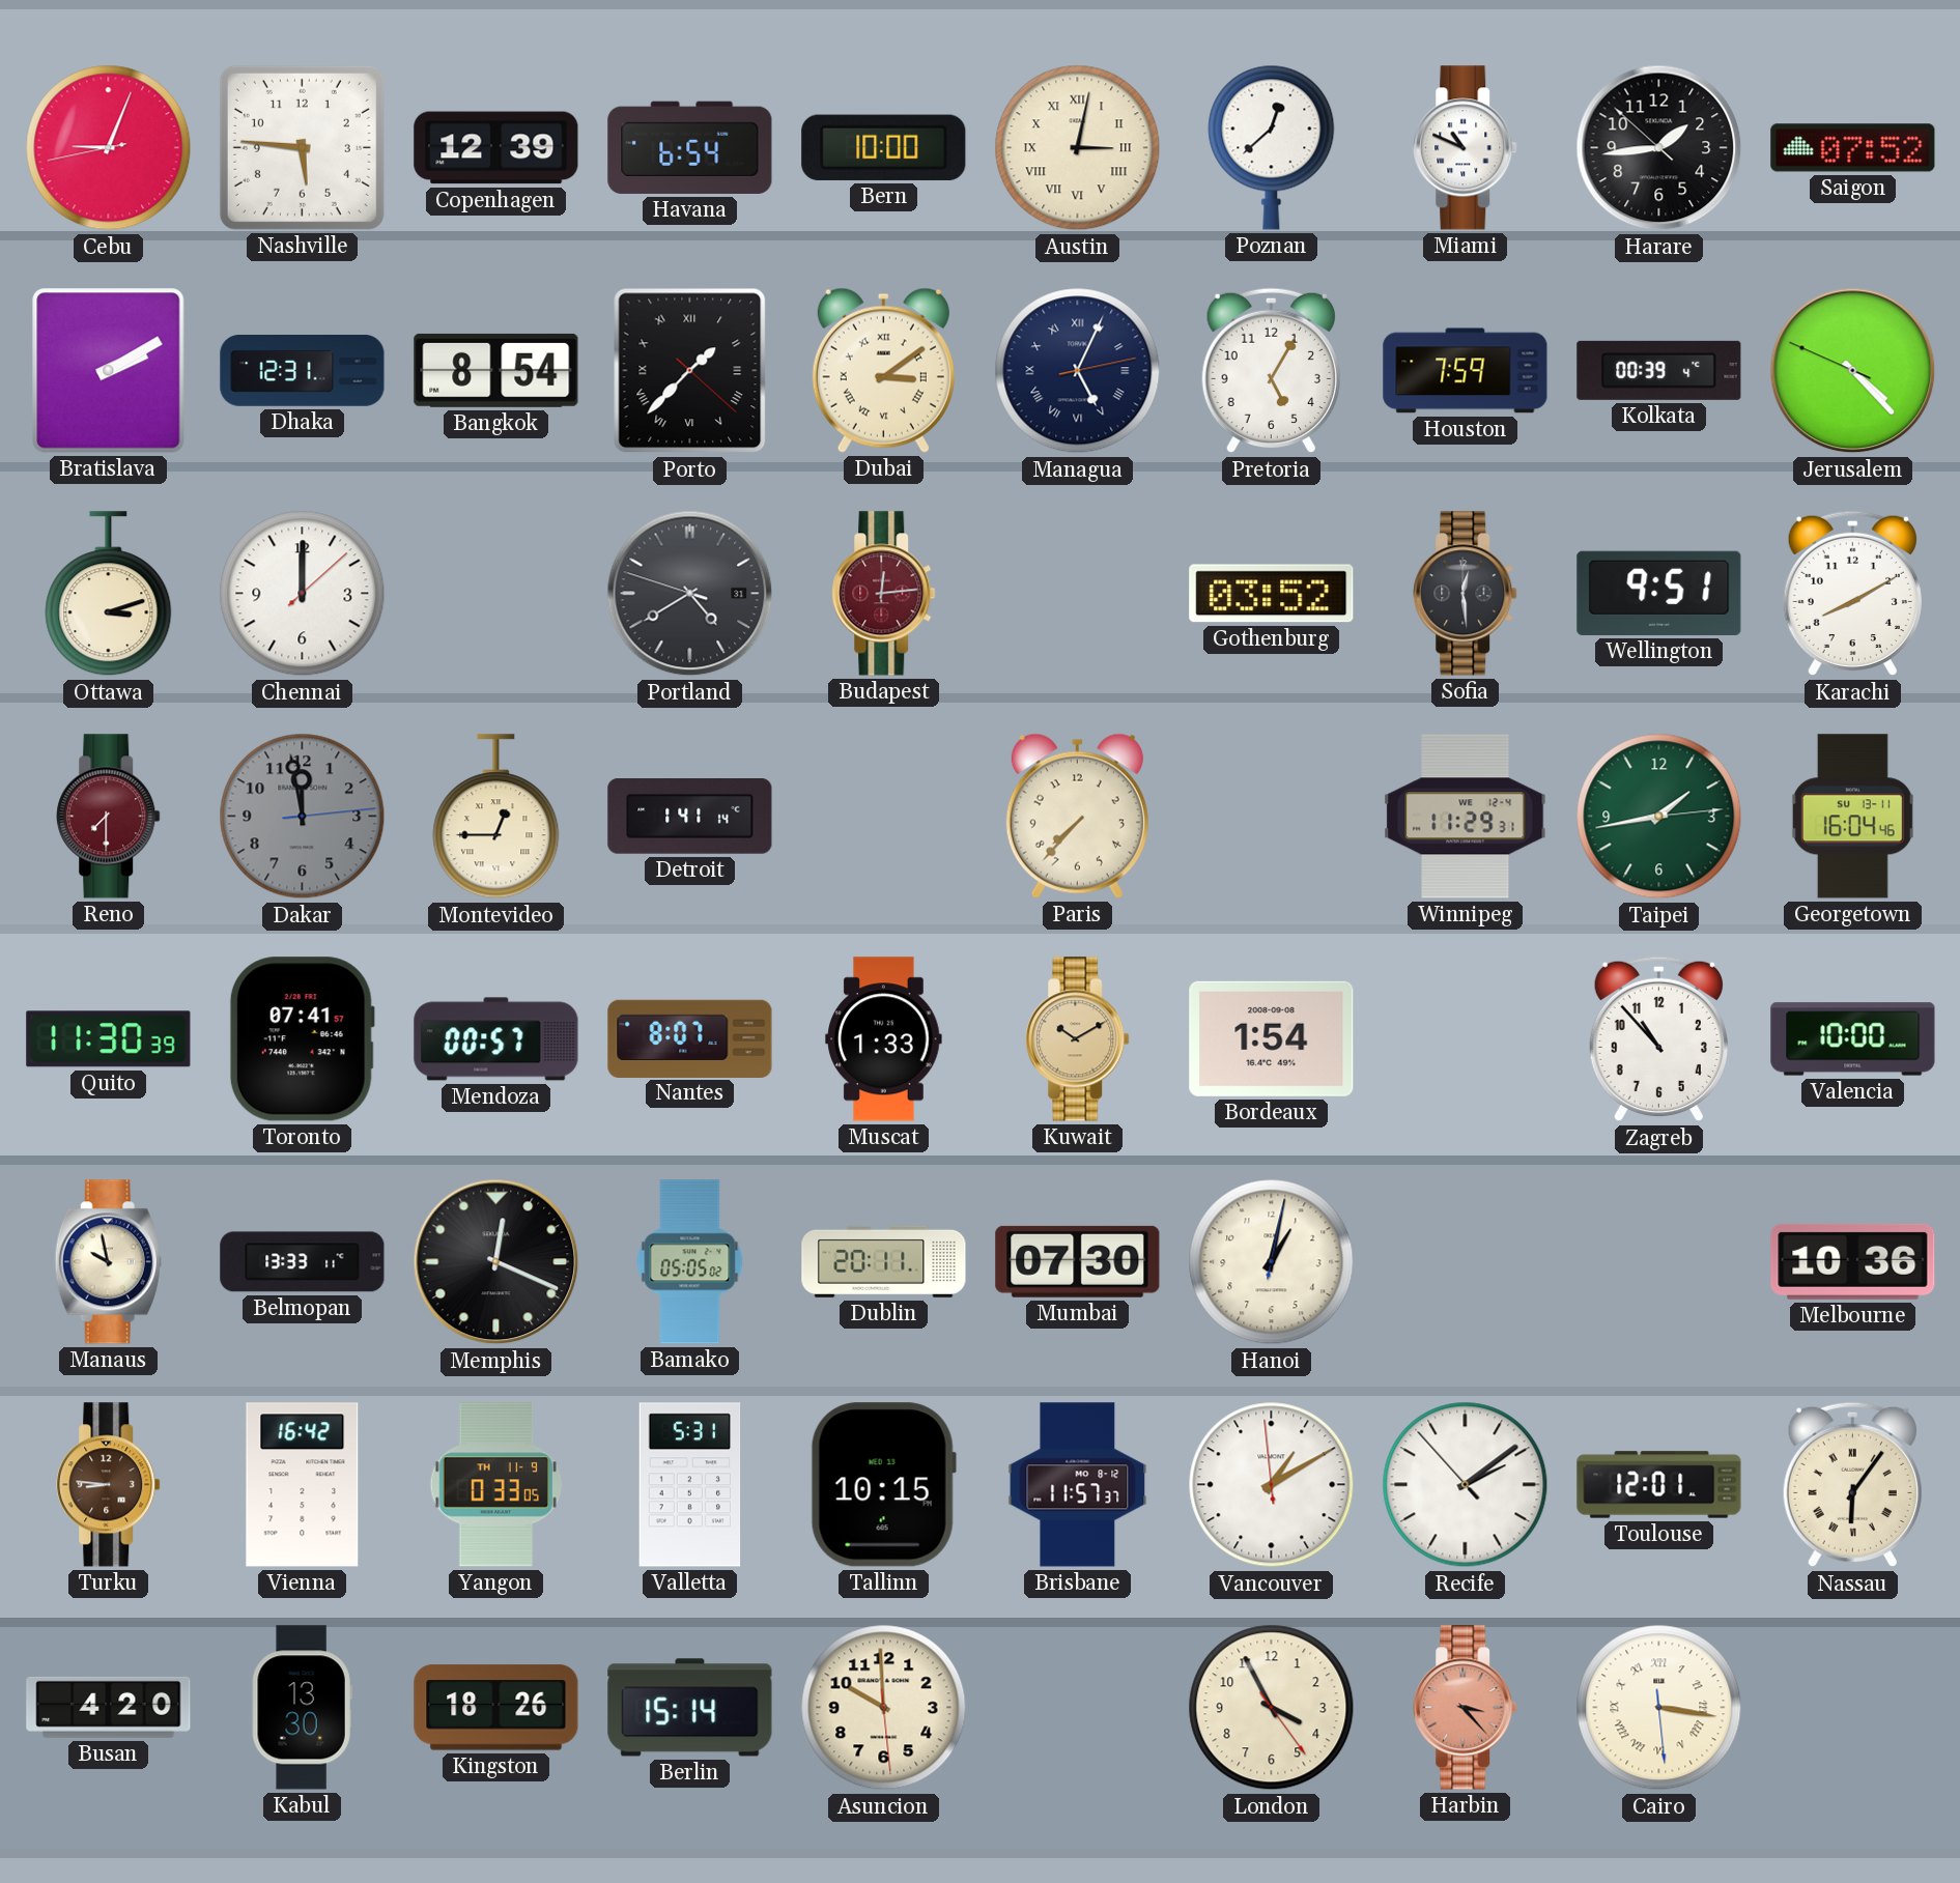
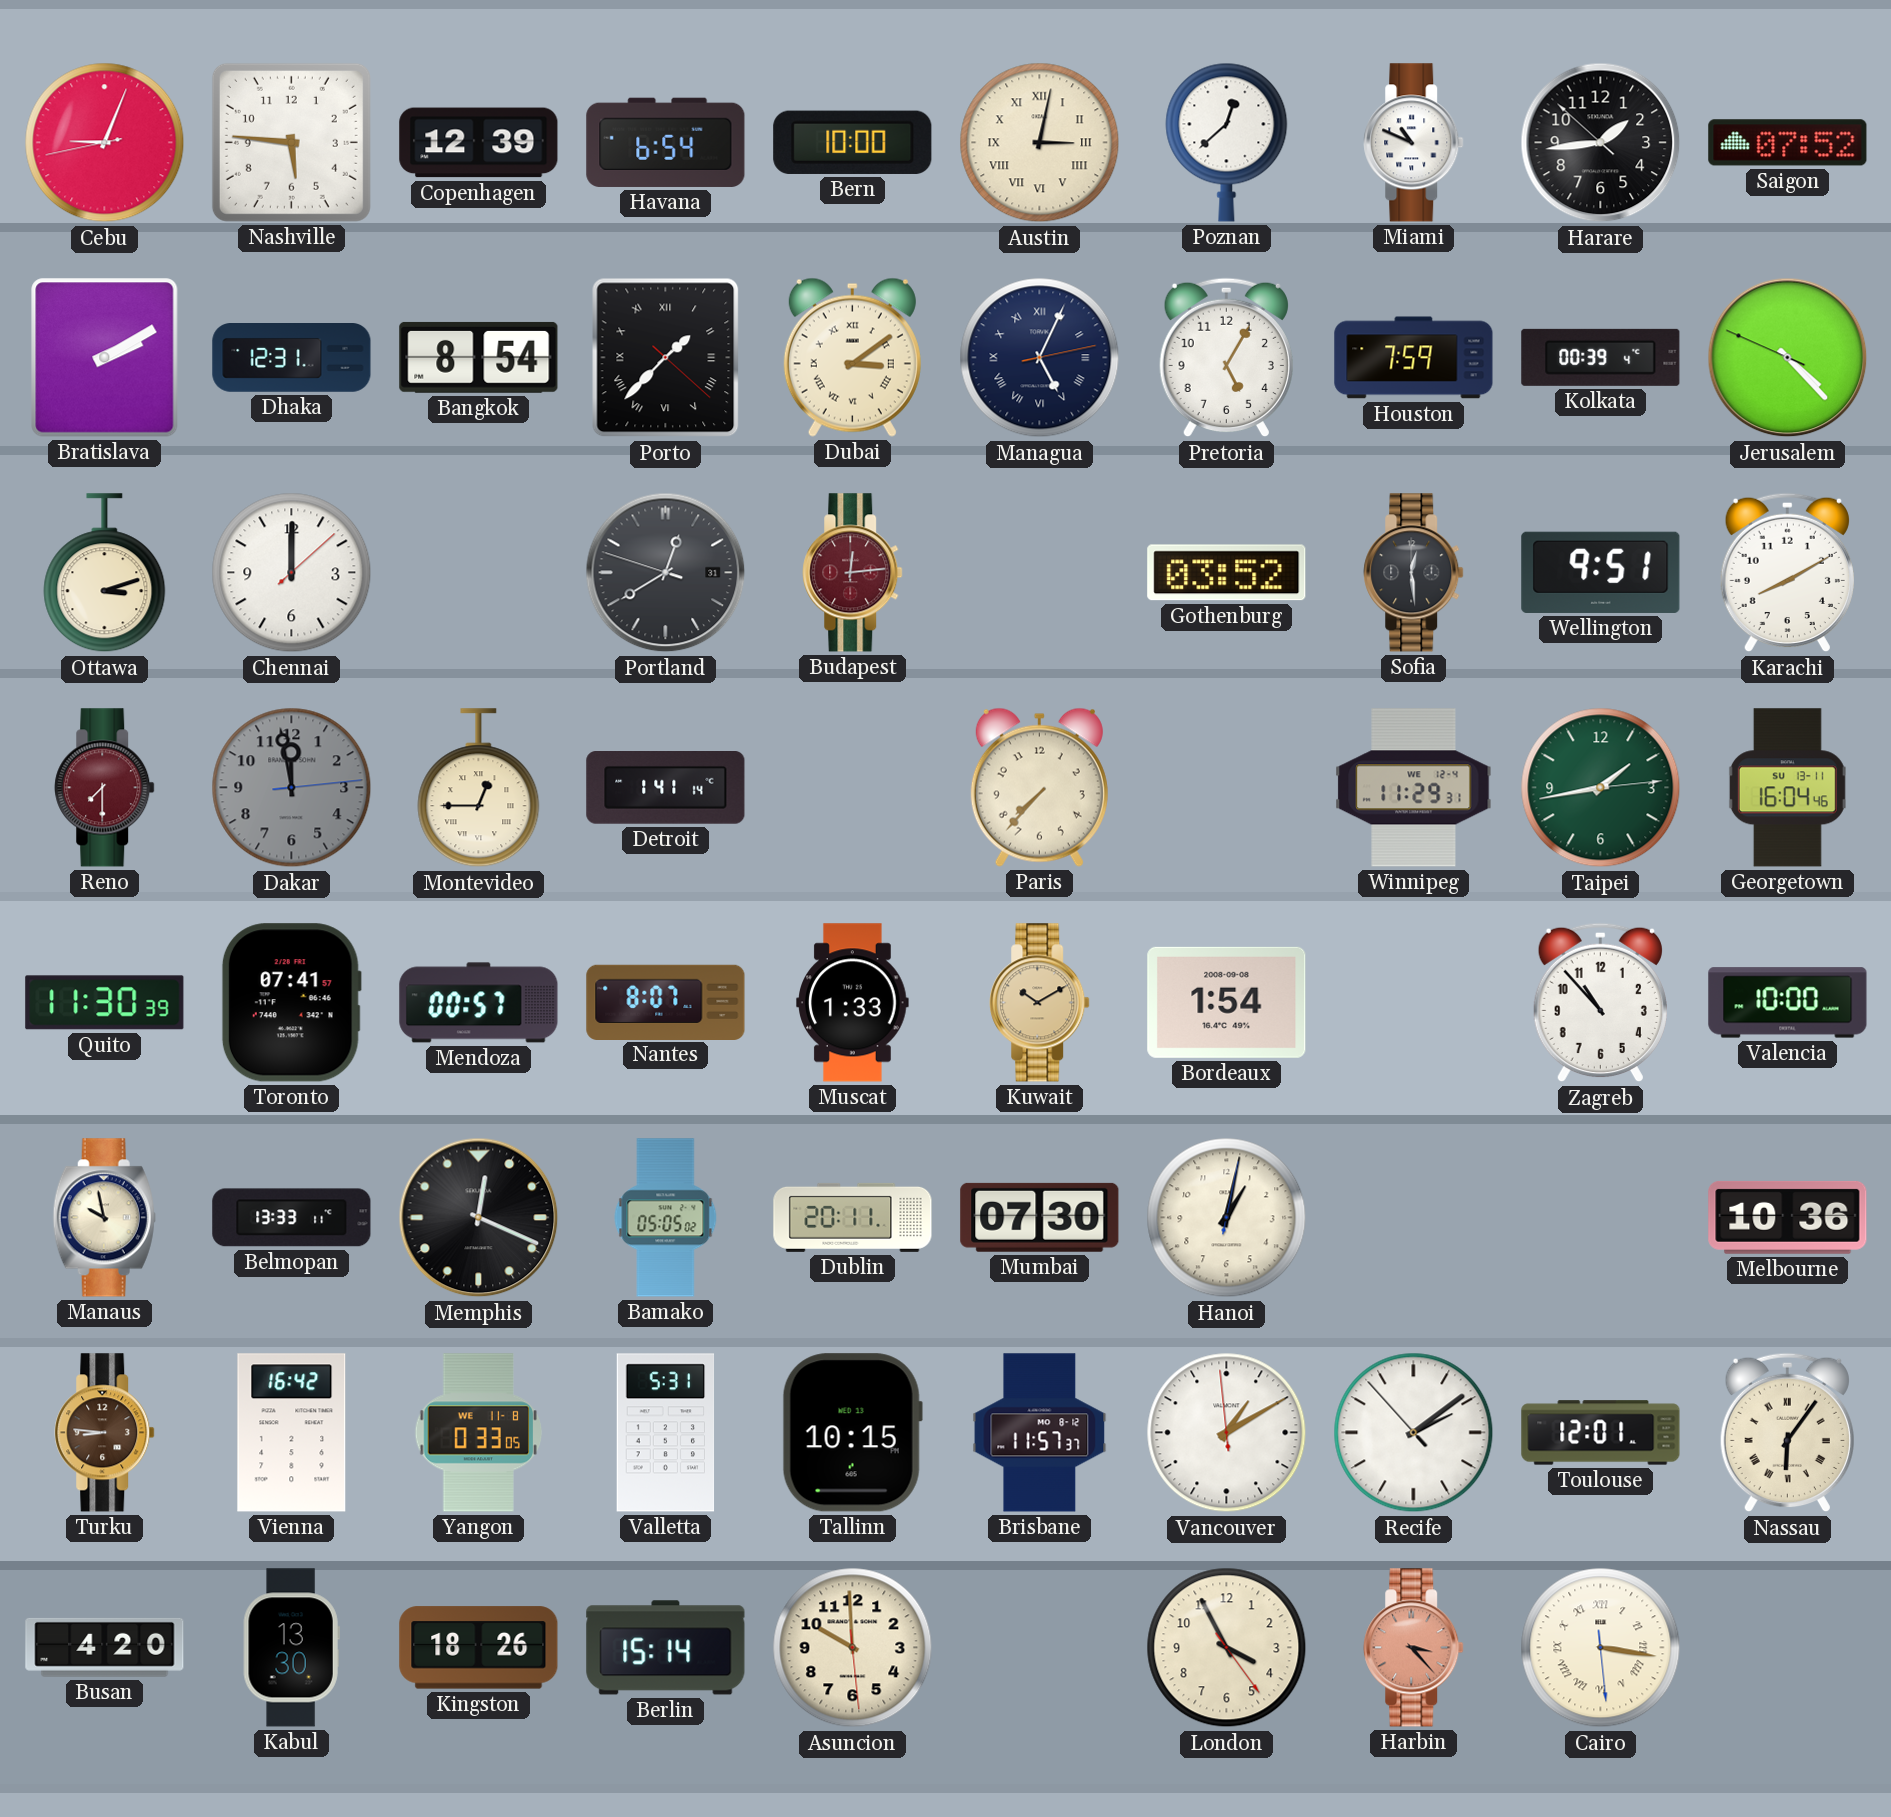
Portland: 4:39 -> 12:39
Yangon date: TH 11-9 -> WE 11-8
